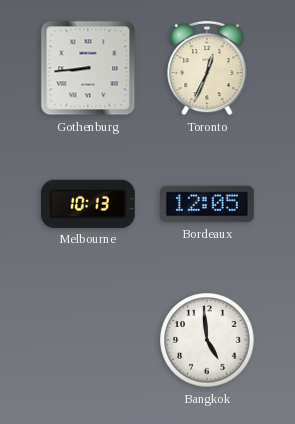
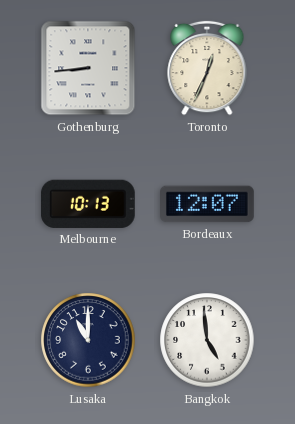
Bordeaux: 12:05 -> 12:07
Lusaka: none -> 11:00
